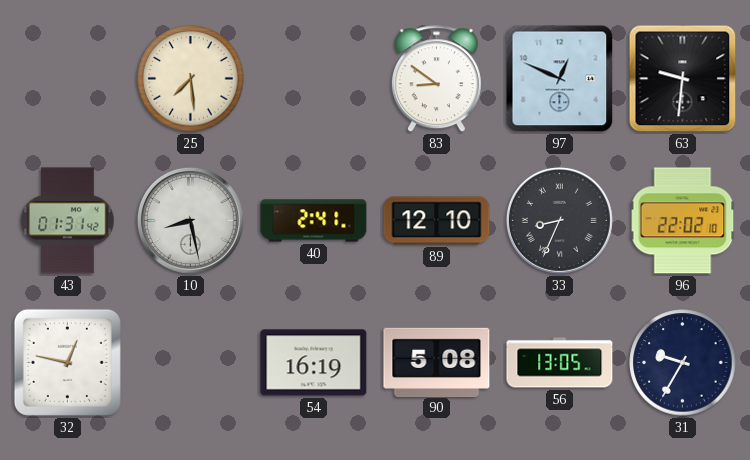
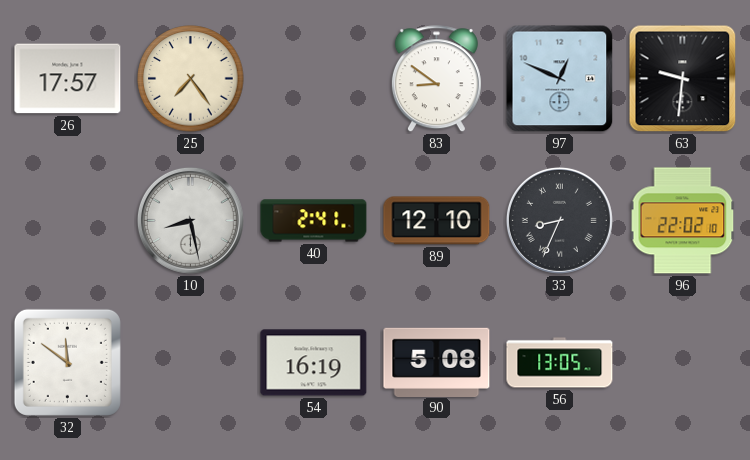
26: none -> 17:57
25: 7:29 -> 7:24
43: 01:31 -> none
32: 12:47 -> 11:51
31: 9:35 -> none
